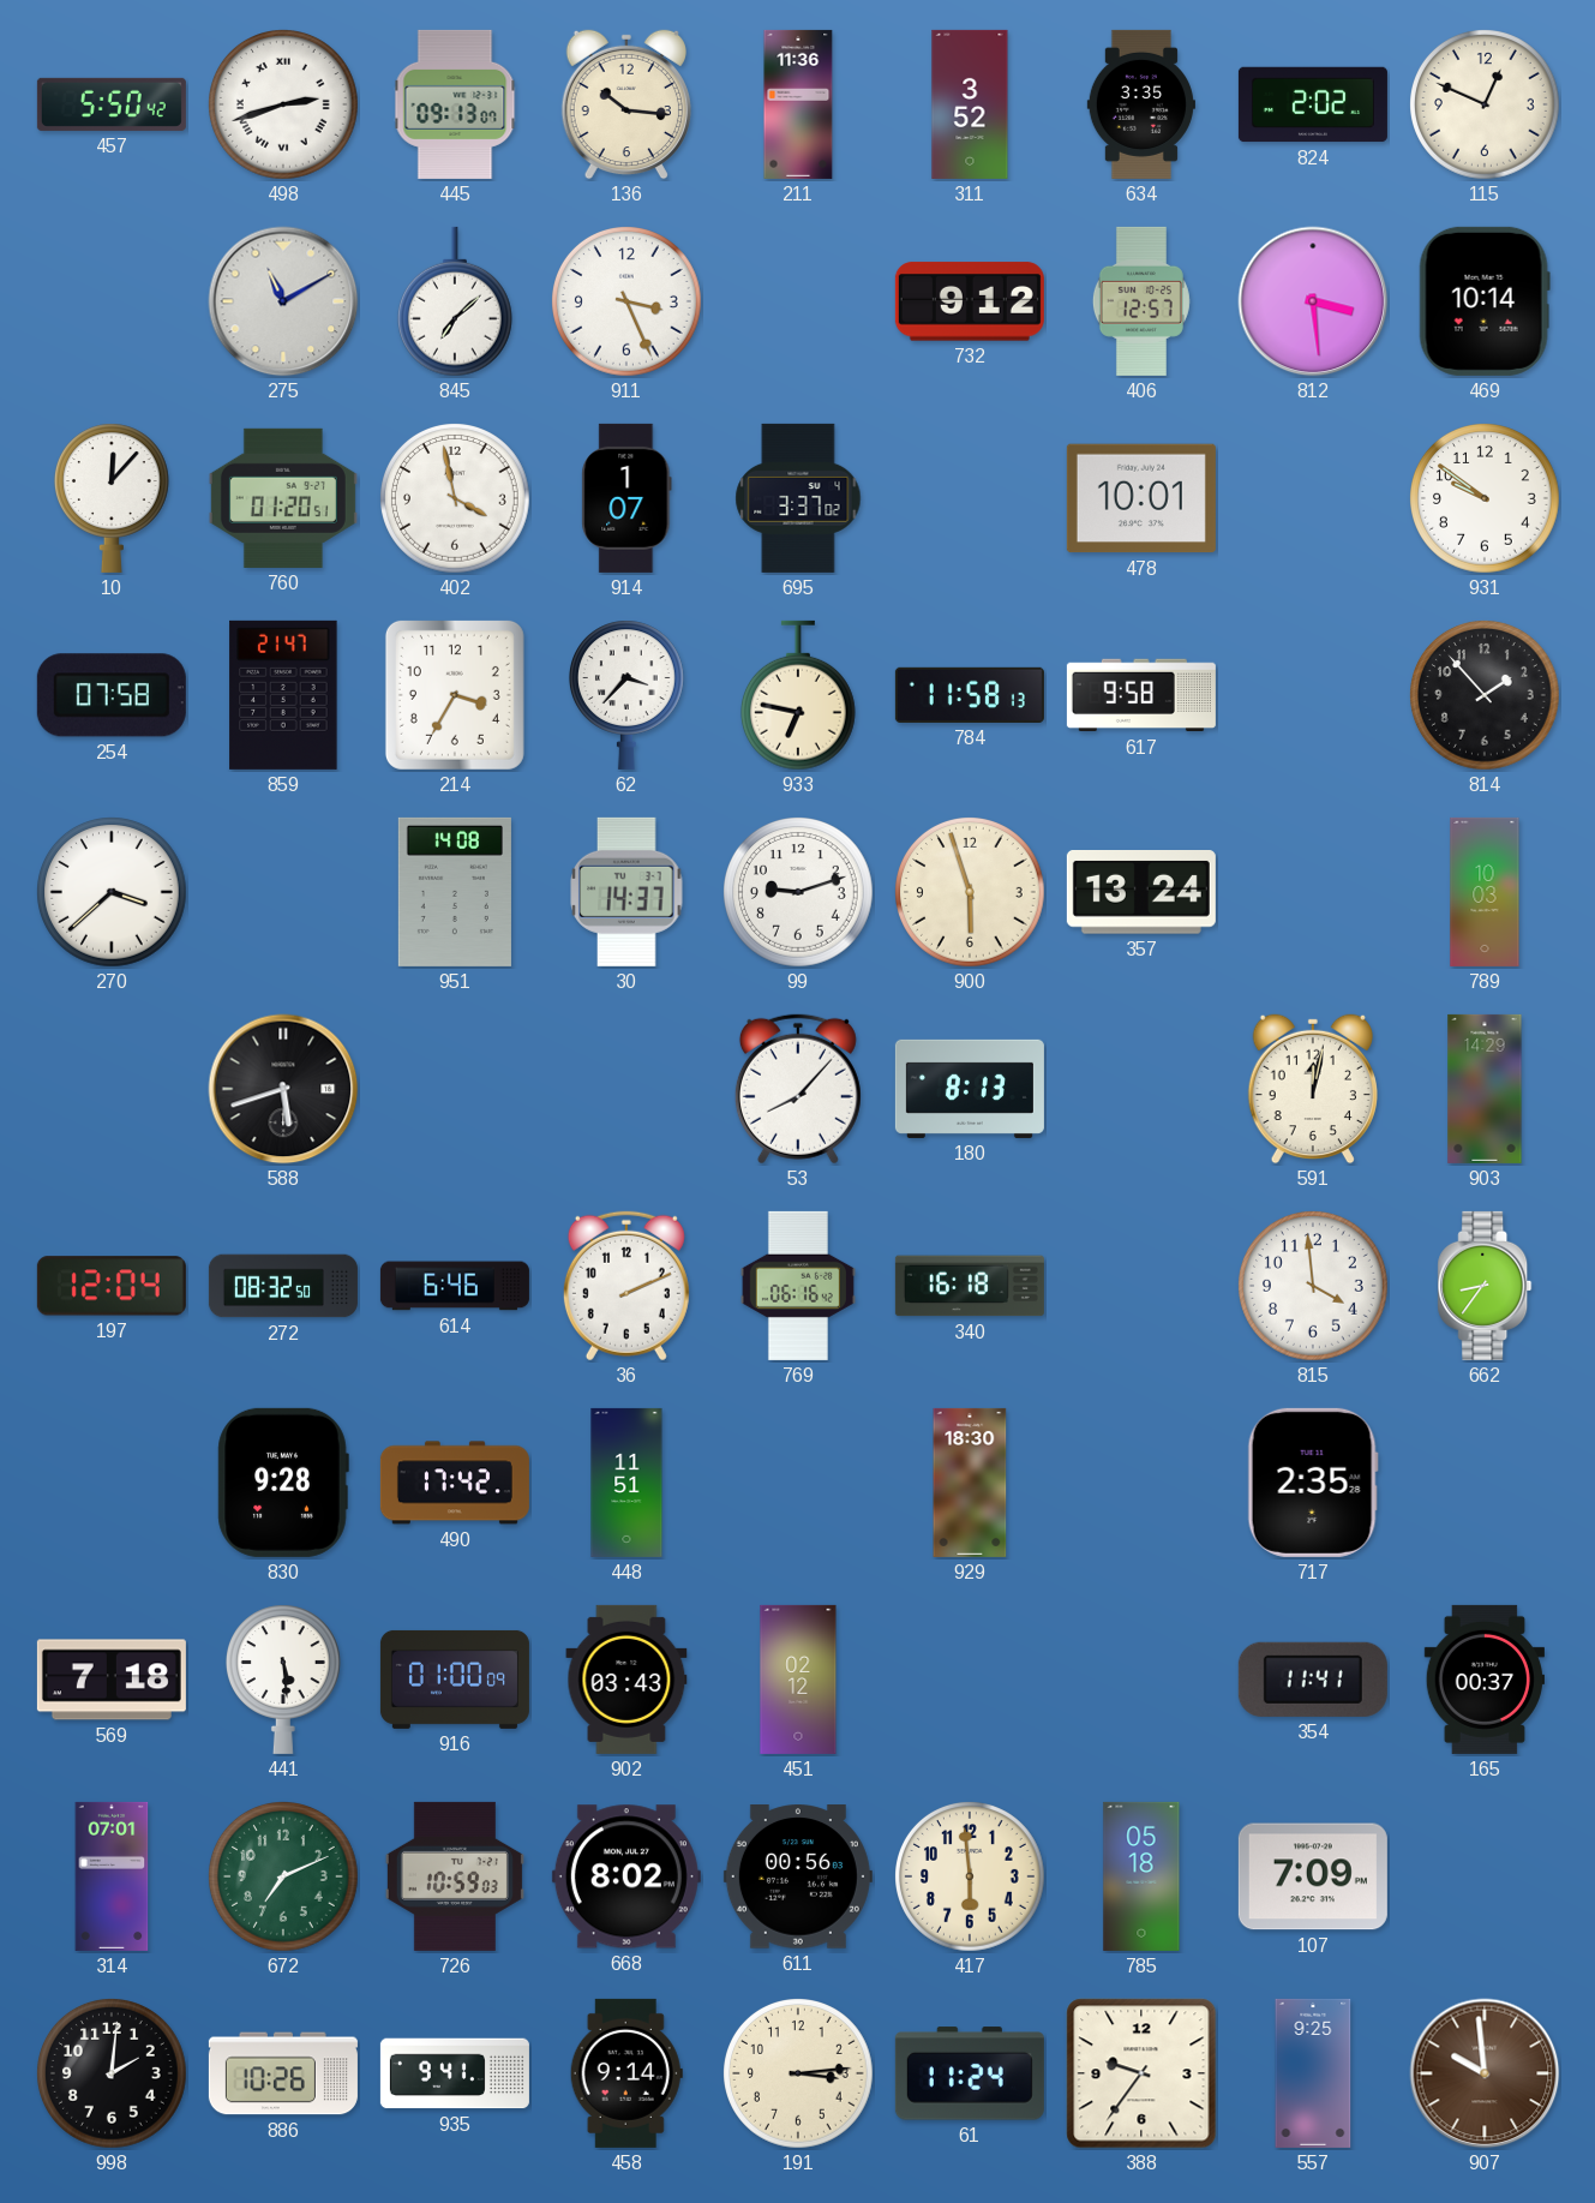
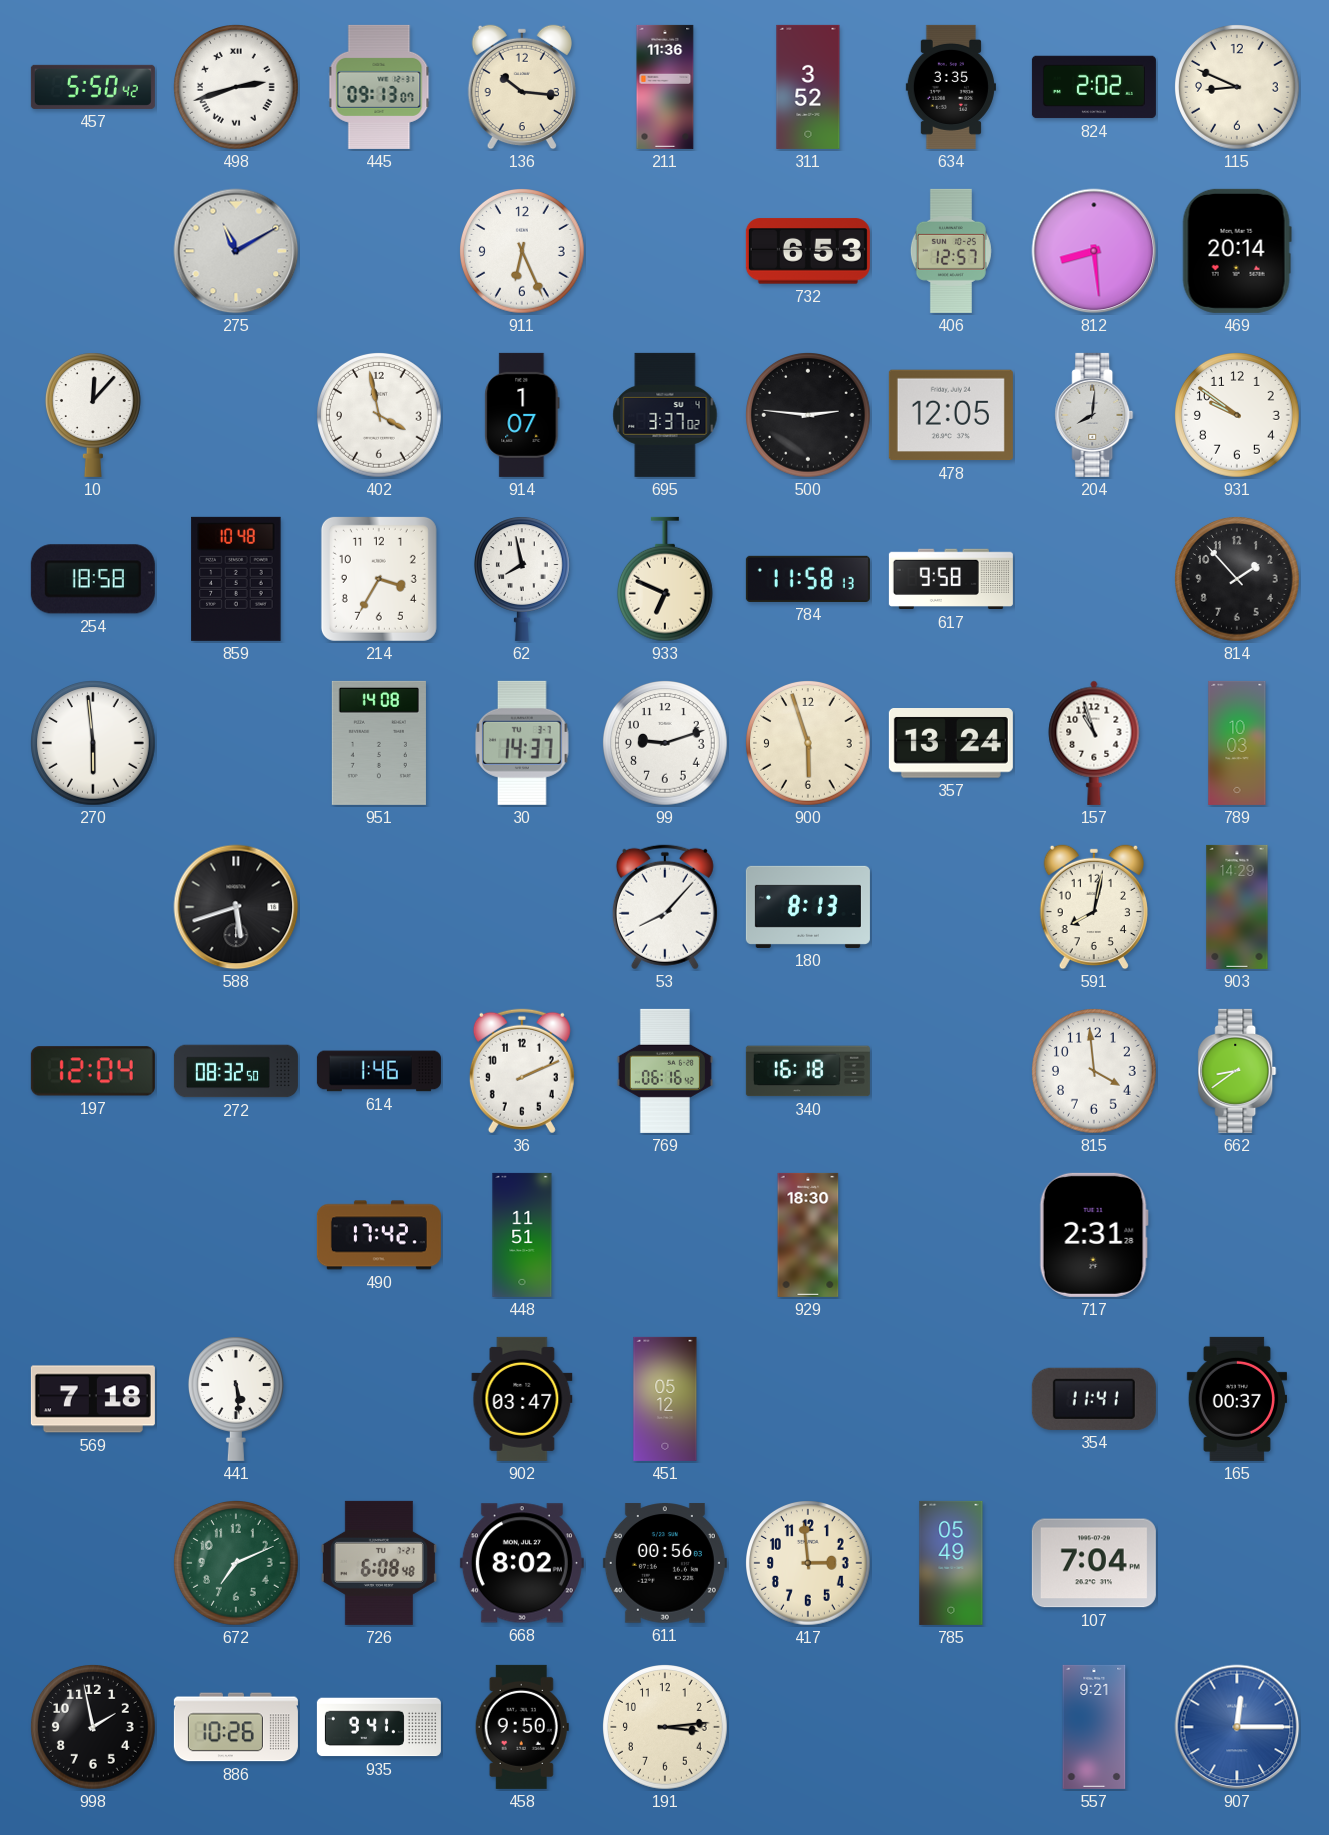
115: 12:49 -> 8:49
845: 7:08 -> none
911: 3:26 -> 6:26
732: 9:12 -> 6:53
812: 3:29 -> 8:29
469: 10:14 -> 20:14
760: 01:20 -> none
500: none -> 2:46
478: 10:01 -> 12:05
204: none -> 8:01
254: 07:58 -> 18:58
859: 21:47 -> 10:48
62: 3:37 -> 7:58
933: 6:47 -> 6:49
270: 3:38 -> 5:59
157: none -> 10:57
591: 12:02 -> 8:02
614: 6:46 -> 1:46
662: 8:36 -> 8:39
830: 9:28 -> none
717: 2:35 -> 2:31
916: 01:00 -> none
902: 03:43 -> 03:47
451: 02:12 -> 05:12
314: 07:01 -> none
726: 10:59 -> 6:08
417: 5:59 -> 2:59
785: 05:18 -> 05:49
107: 7:09 -> 7:04
998: 2:01 -> 1:58
458: 9:14 -> 9:50
61: 11:24 -> none
388: 9:36 -> none
557: 9:25 -> 9:21
907: 9:59 -> 12:15
907 dial: brown -> blue
